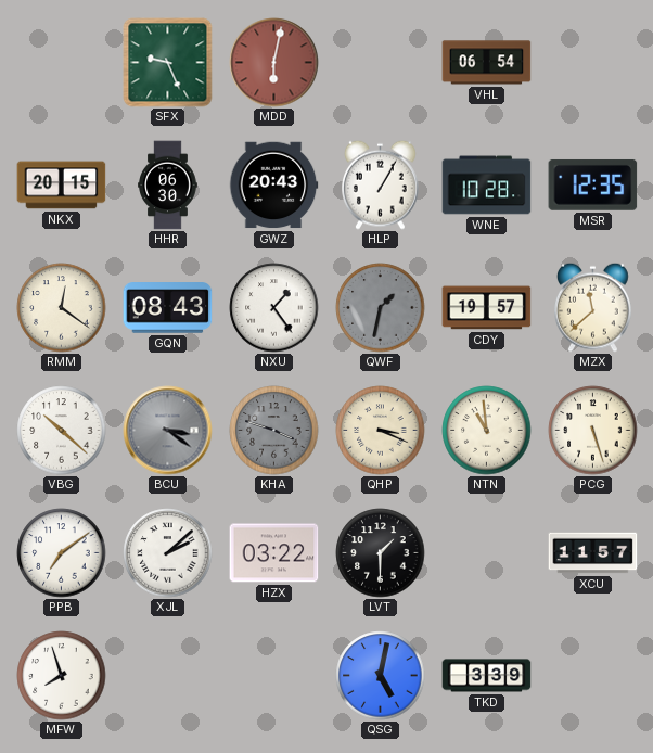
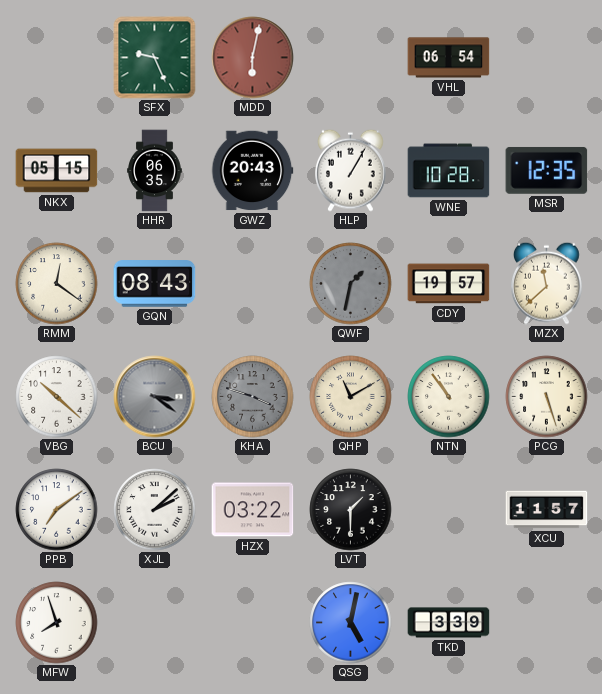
NKX: 20:15 -> 05:15
HHR: 06:30 -> 06:35
NXU: 1:24 -> none
QHP: 3:19 -> 11:10
NTN: 10:59 -> 10:54
